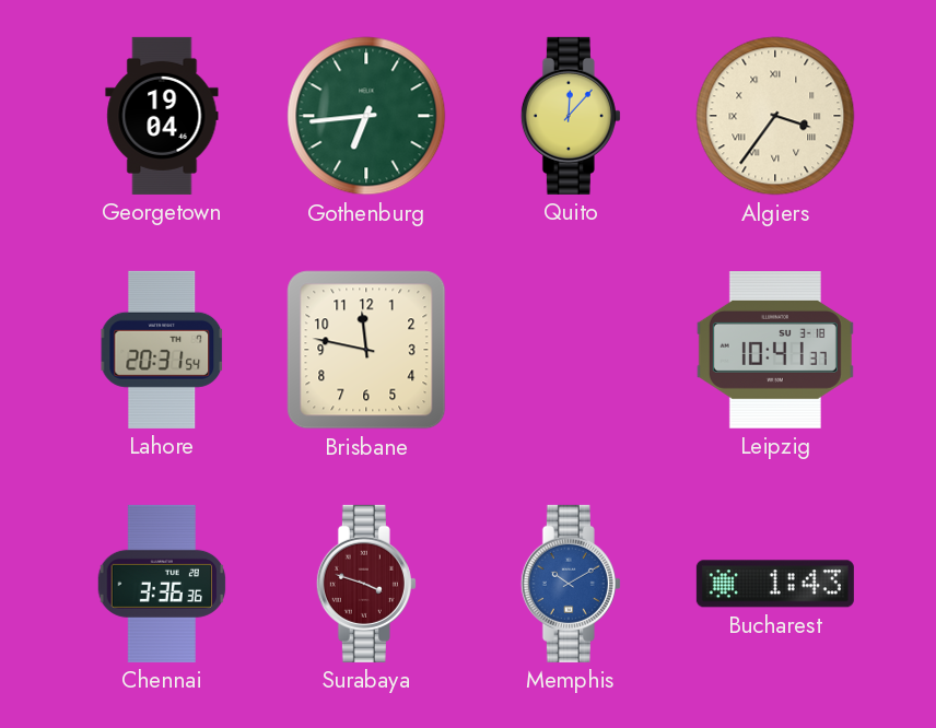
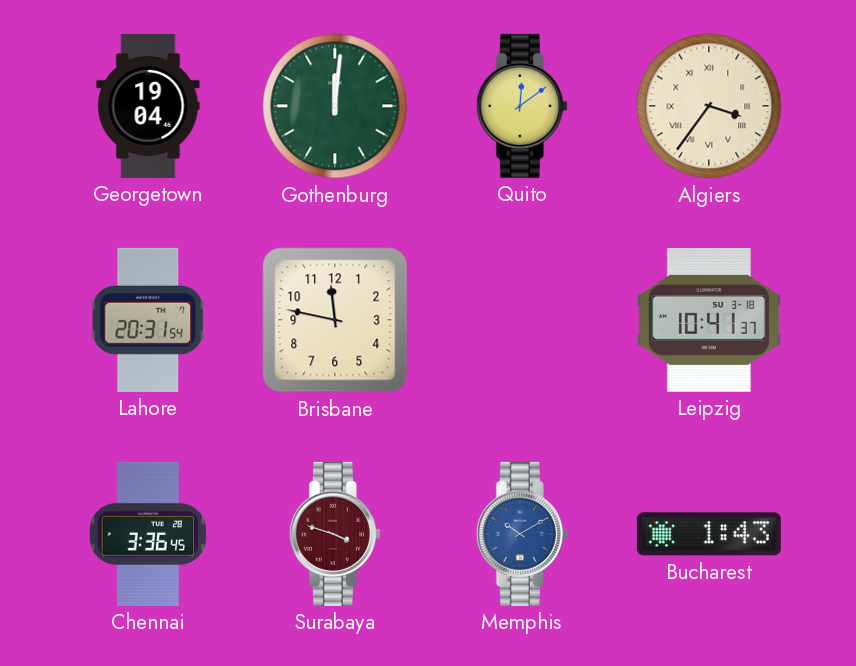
Gothenburg: 6:44 -> 12:01
Quito: 12:07 -> 12:09
Chennai: 3:36:36 -> 3:36:45
